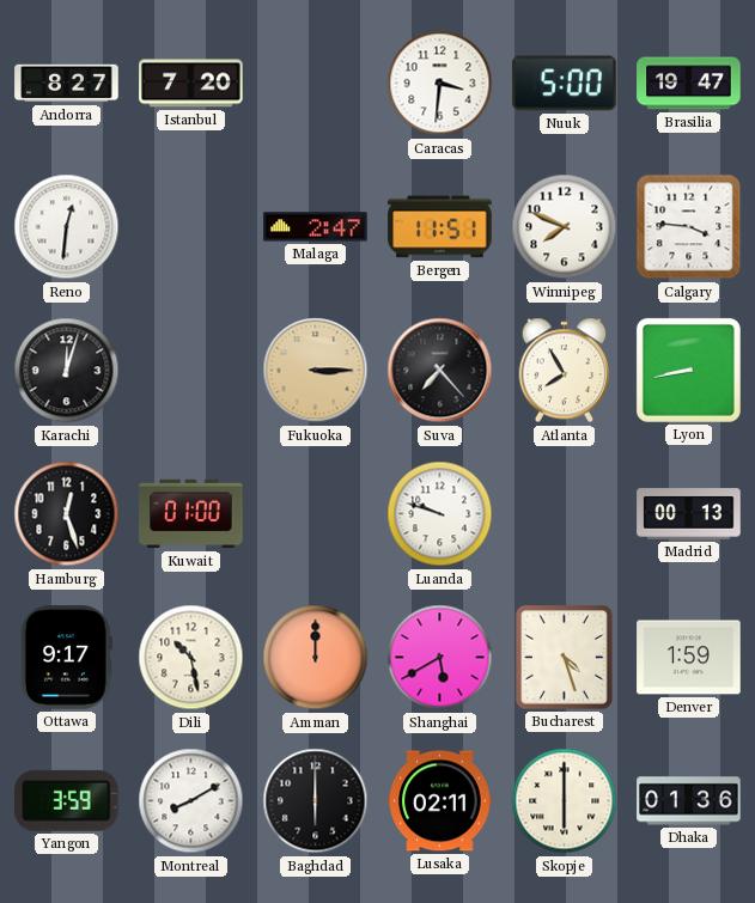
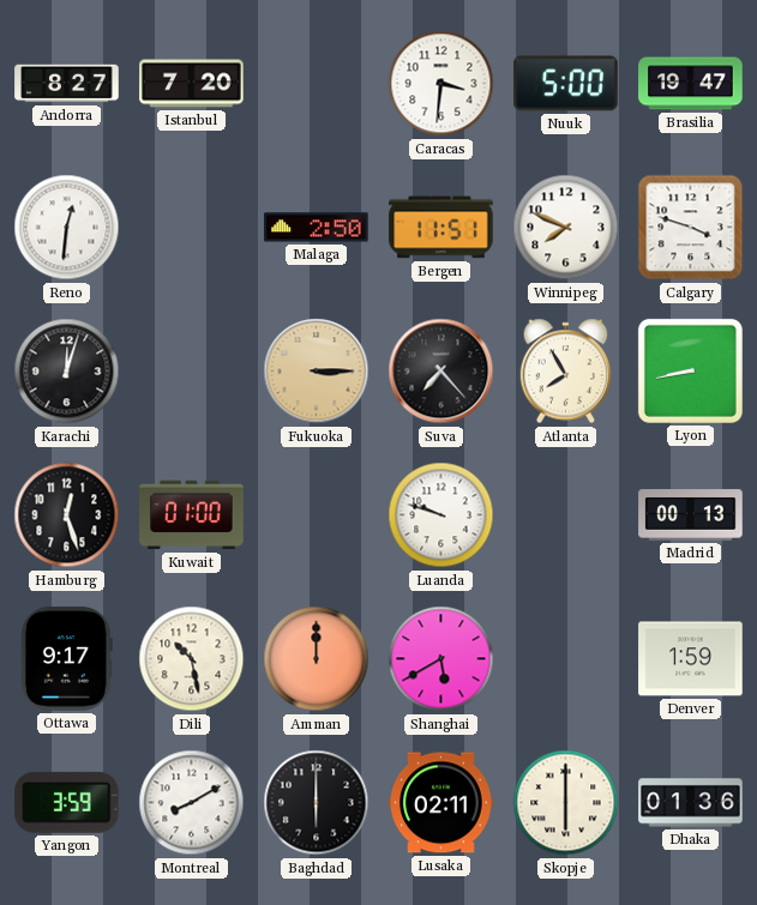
Malaga: 2:47 -> 2:50
Calgary: 3:46 -> 3:48
Bucharest: 4:27 -> none
